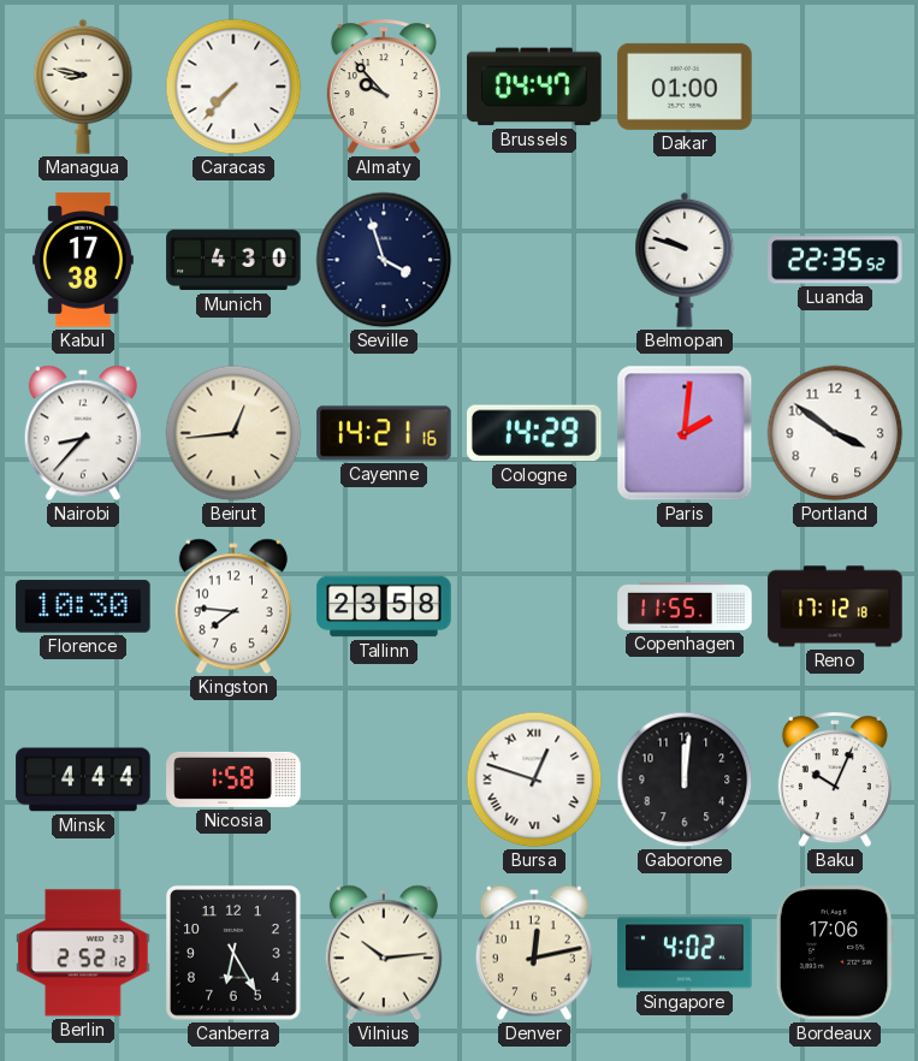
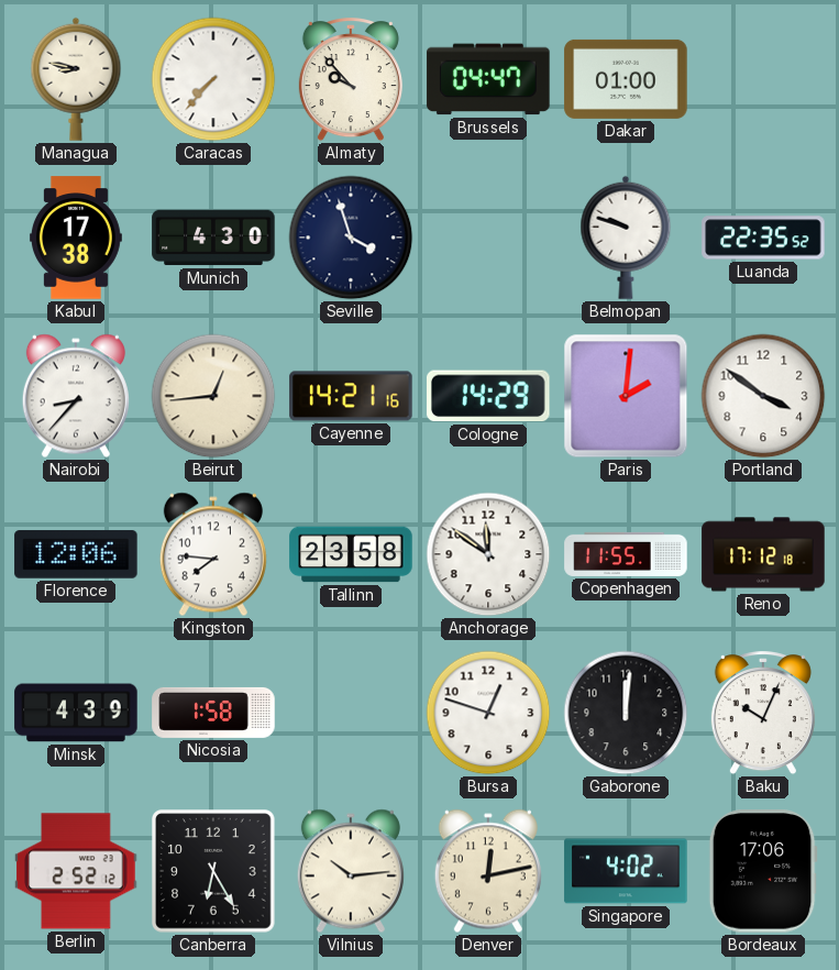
Florence: 10:30 -> 12:06
Anchorage: none -> 11:51
Minsk: 4:44 -> 4:39
Bursa numerals: Roman -> Arabic
